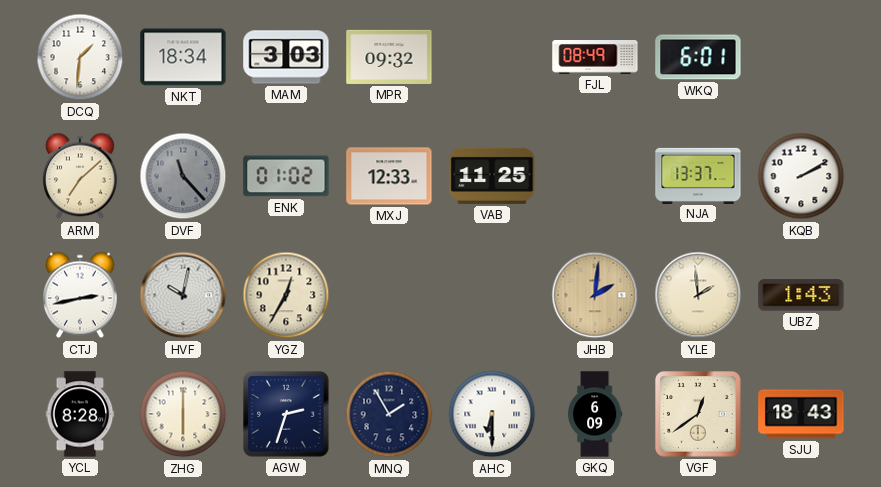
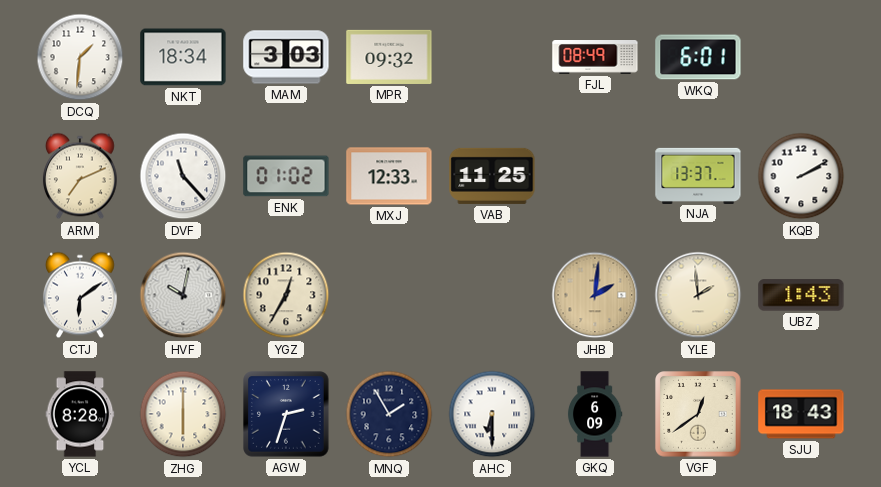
ARM: 7:08 -> 7:11
DVF dial: grey -> white
CTJ: 2:43 -> 6:09
